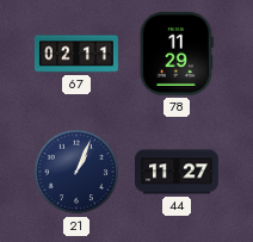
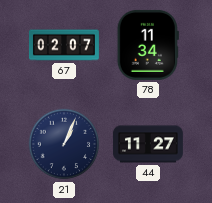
67: 02:11 -> 02:07
78: 11:29 -> 11:34
